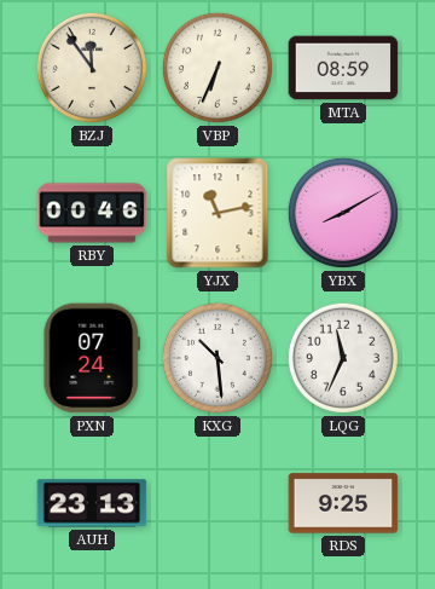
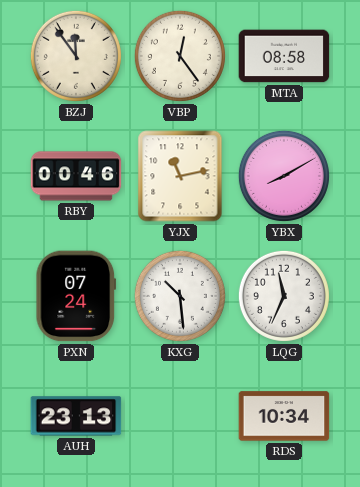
VBP: 6:34 -> 12:24
MTA: 08:59 -> 08:58
RDS: 9:25 -> 10:34
